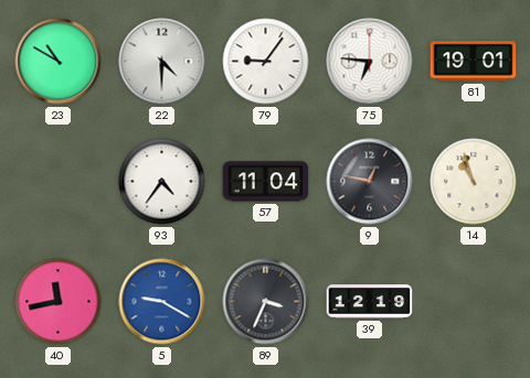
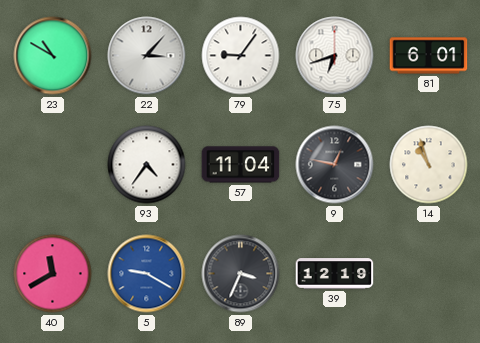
22: 4:30 -> 3:07
75: 6:46 -> 6:42
81: 19:01 -> 6:01
40: 11:43 -> 11:40
